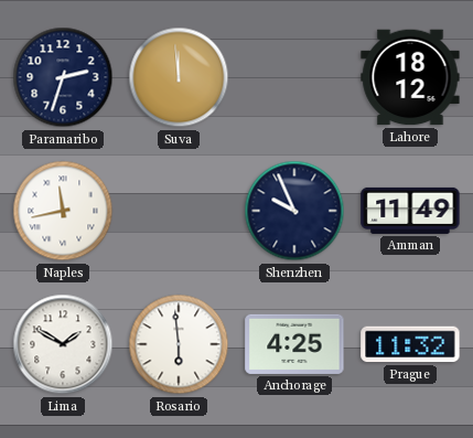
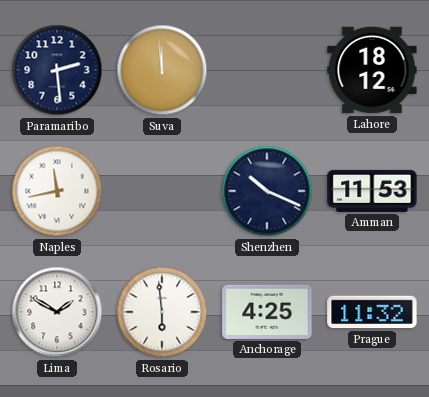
Paramaribo: 2:33 -> 2:29
Shenzhen: 9:56 -> 10:19
Amman: 11:49 -> 11:53
